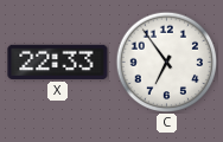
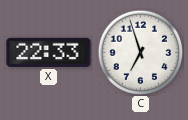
C: 6:54 -> 6:57
